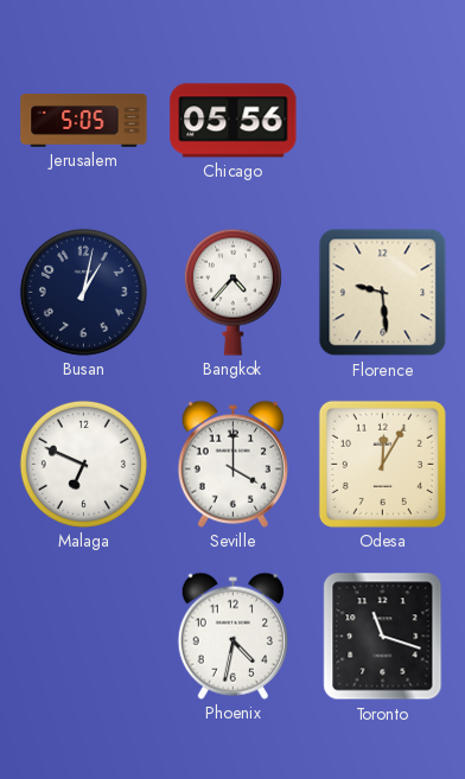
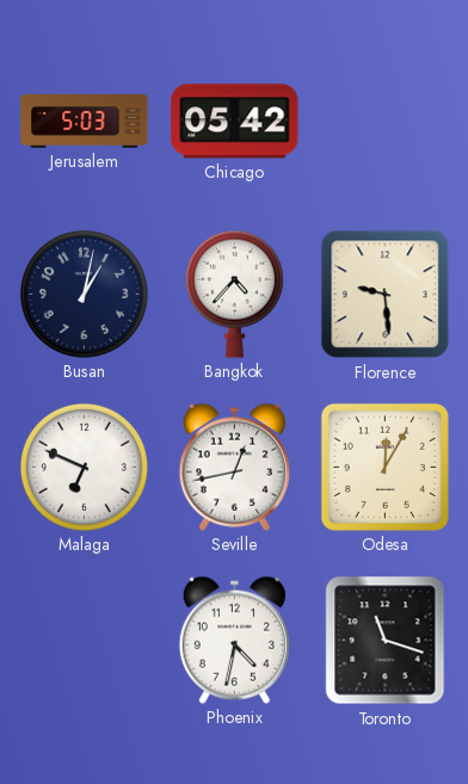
Jerusalem: 5:05 -> 5:03
Chicago: 05:56 -> 05:42
Seville: 4:00 -> 12:43
